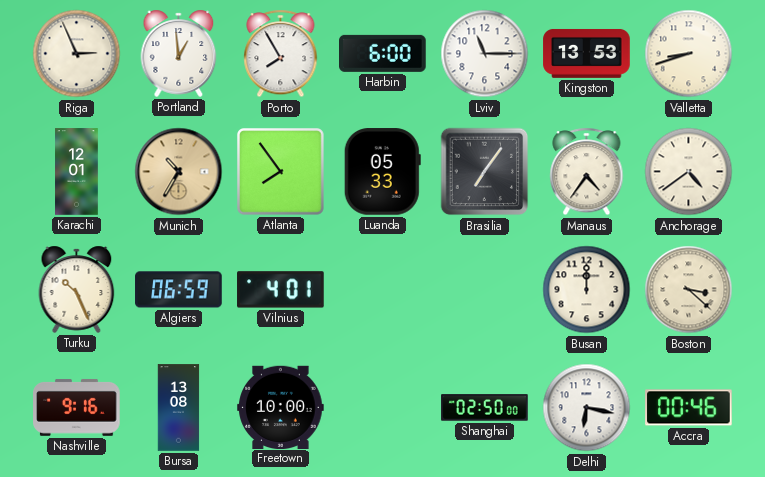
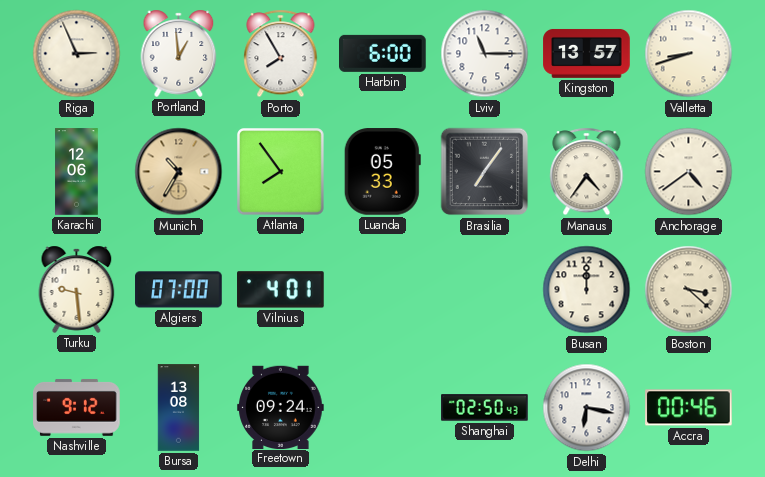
Kingston: 13:53 -> 13:57
Karachi: 12:01 -> 12:06
Turku: 10:26 -> 9:29
Algiers: 06:59 -> 07:00
Nashville: 9:16 -> 9:12
Freetown: 10:00 -> 09:24
Shanghai: 02:50:00 -> 02:50:43
